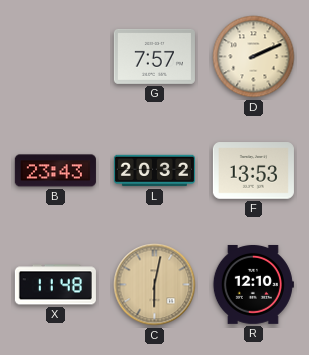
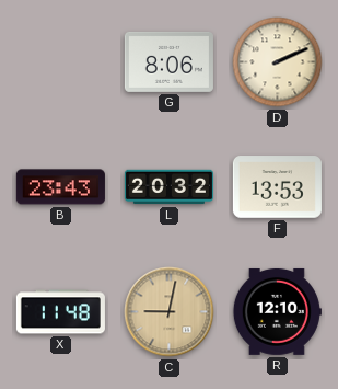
G: 7:57 -> 8:06
C: 6:02 -> 9:02
